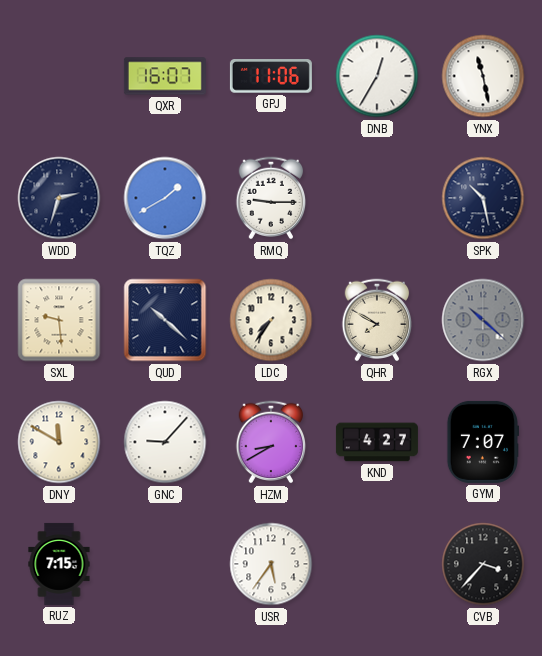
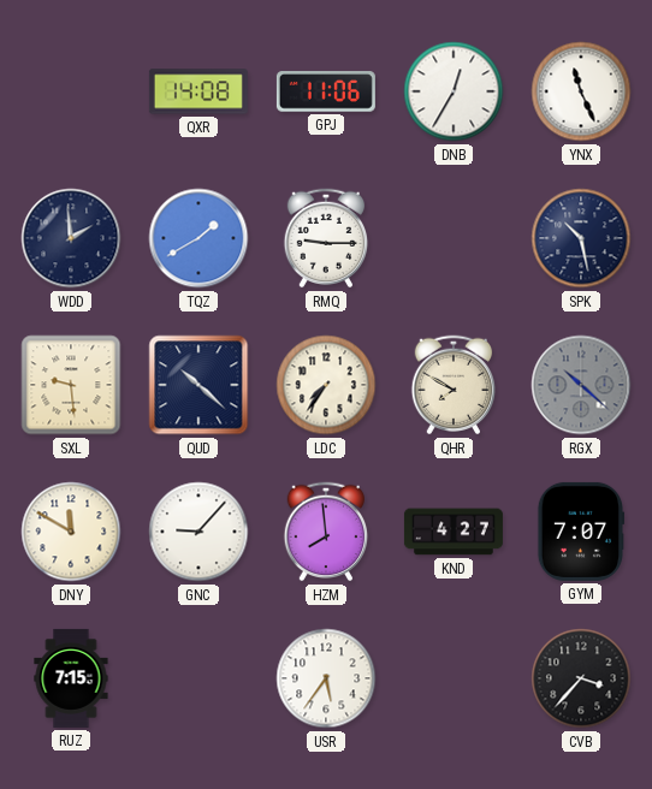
QXR: 16:07 -> 14:08
YNX: 11:28 -> 11:26
WDD: 2:33 -> 1:59
HZM: 8:40 -> 7:59
